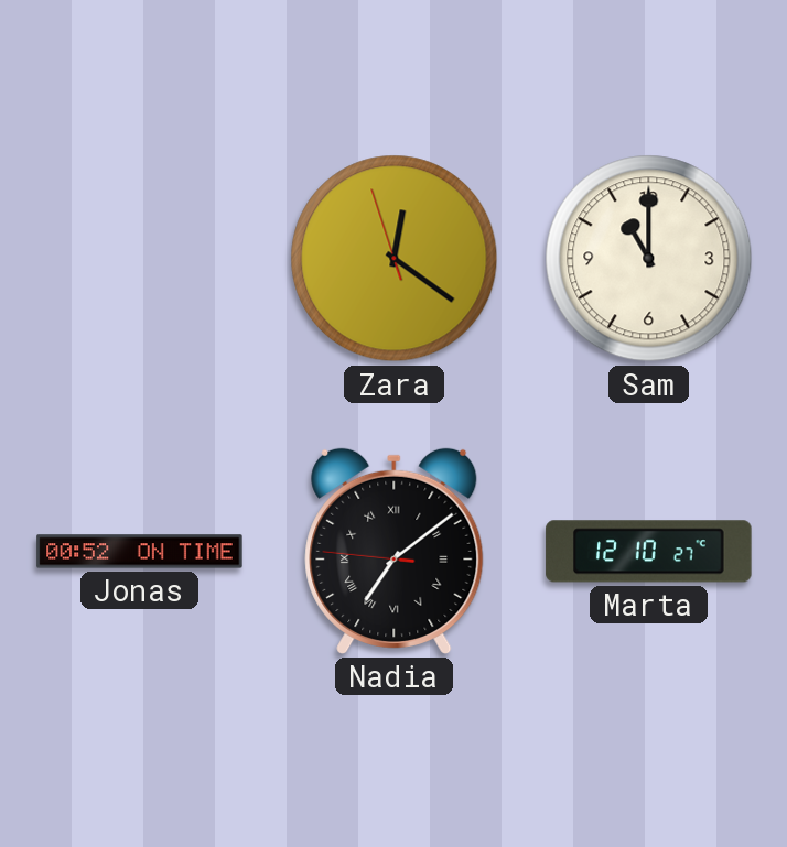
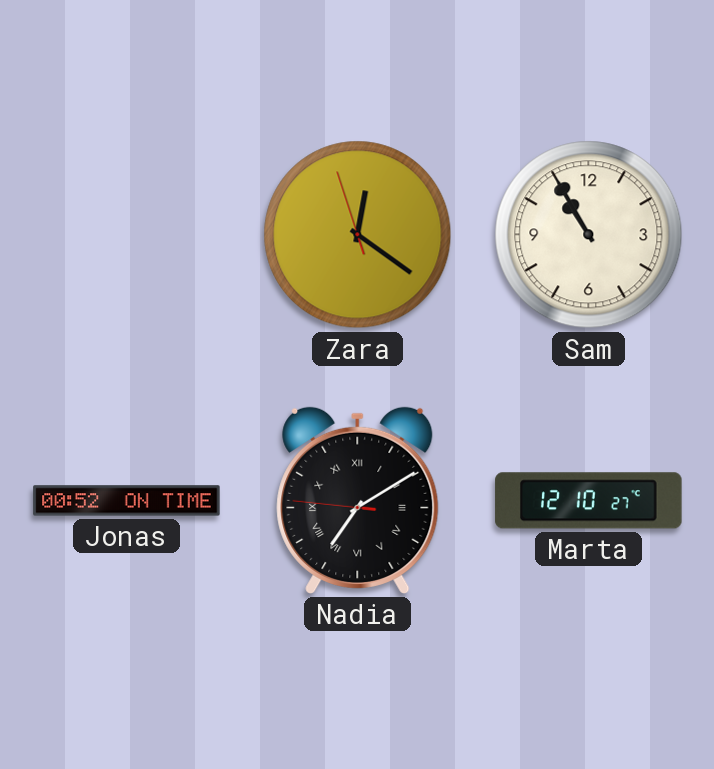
Sam: 11:00 -> 10:55
Nadia: 7:08 -> 7:09
